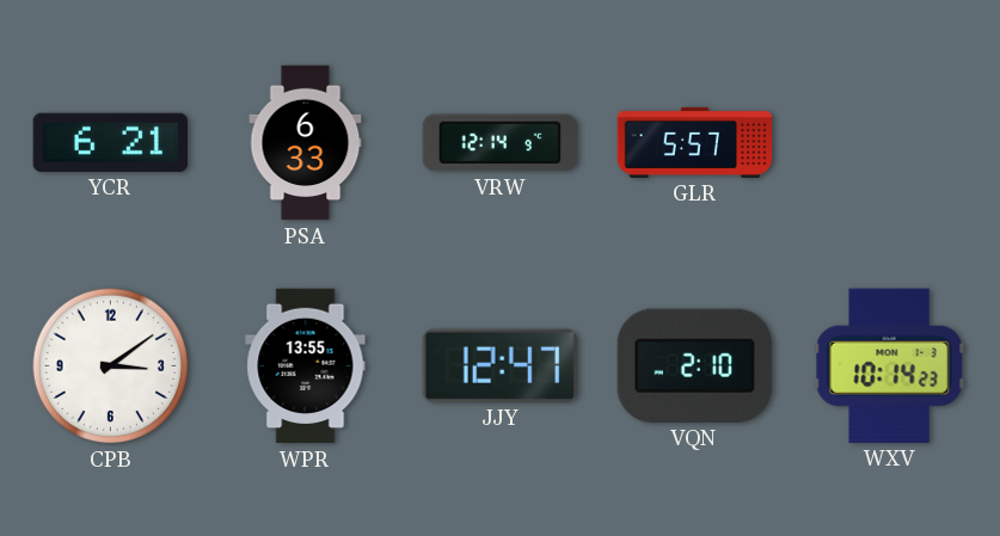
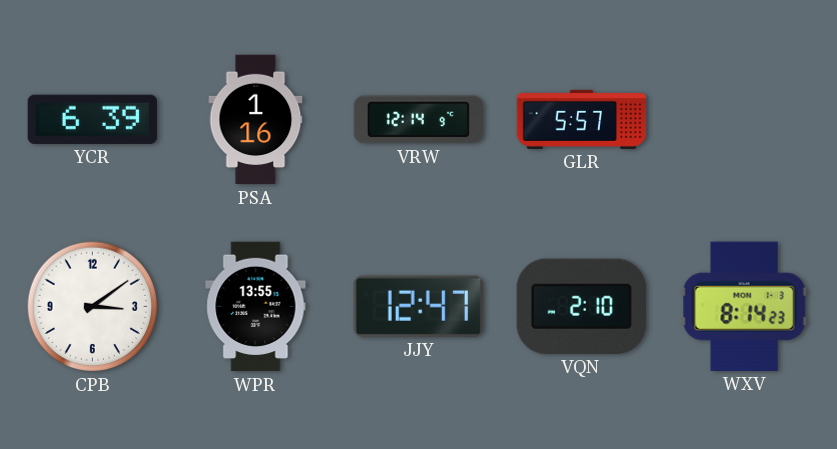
YCR: 6:21 -> 6:39
PSA: 6:33 -> 1:16
WXV: 10:14 -> 8:14
